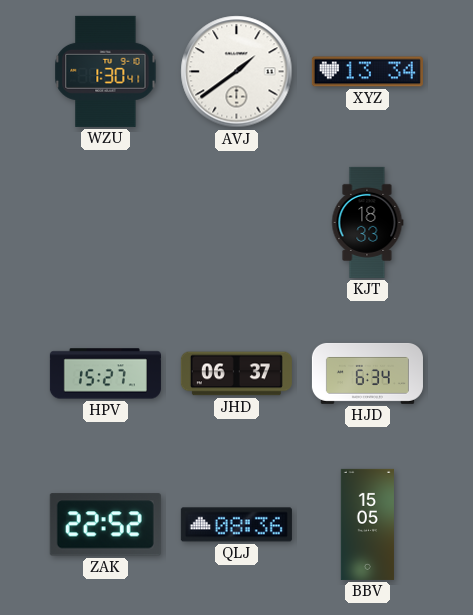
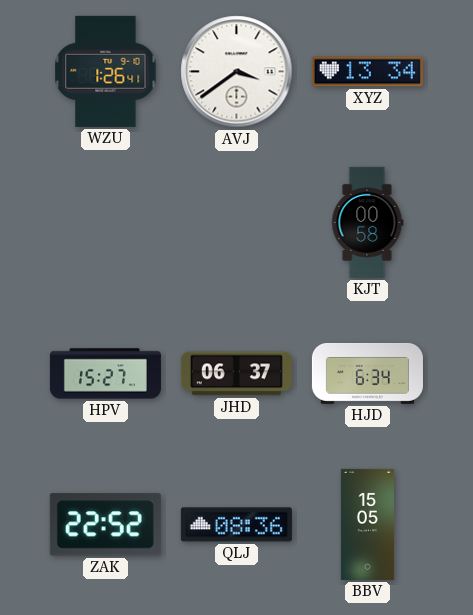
WZU: 1:30 -> 1:26
AVJ: 1:39 -> 3:39
KJT: 18:33 -> 00:58
